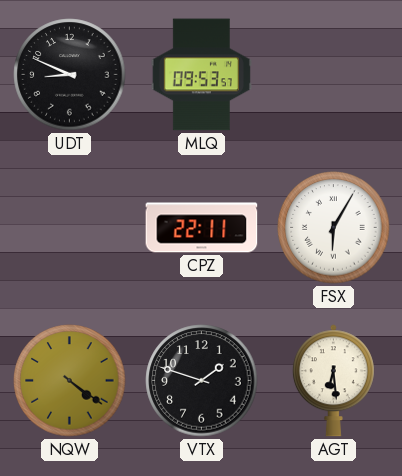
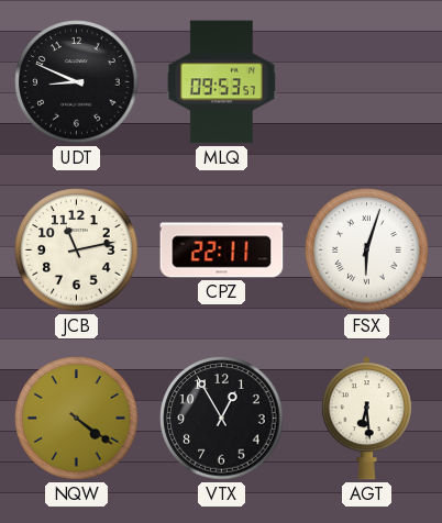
JCB: none -> 11:13
FSX: 6:05 -> 6:03
VTX: 1:48 -> 12:55
